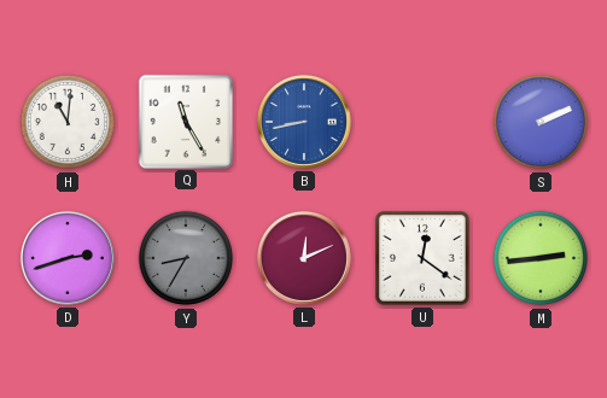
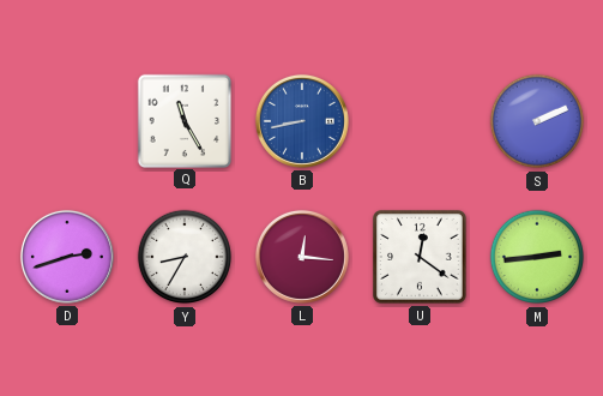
H: 11:01 -> none
Y dial: grey -> white
L: 12:11 -> 12:16
